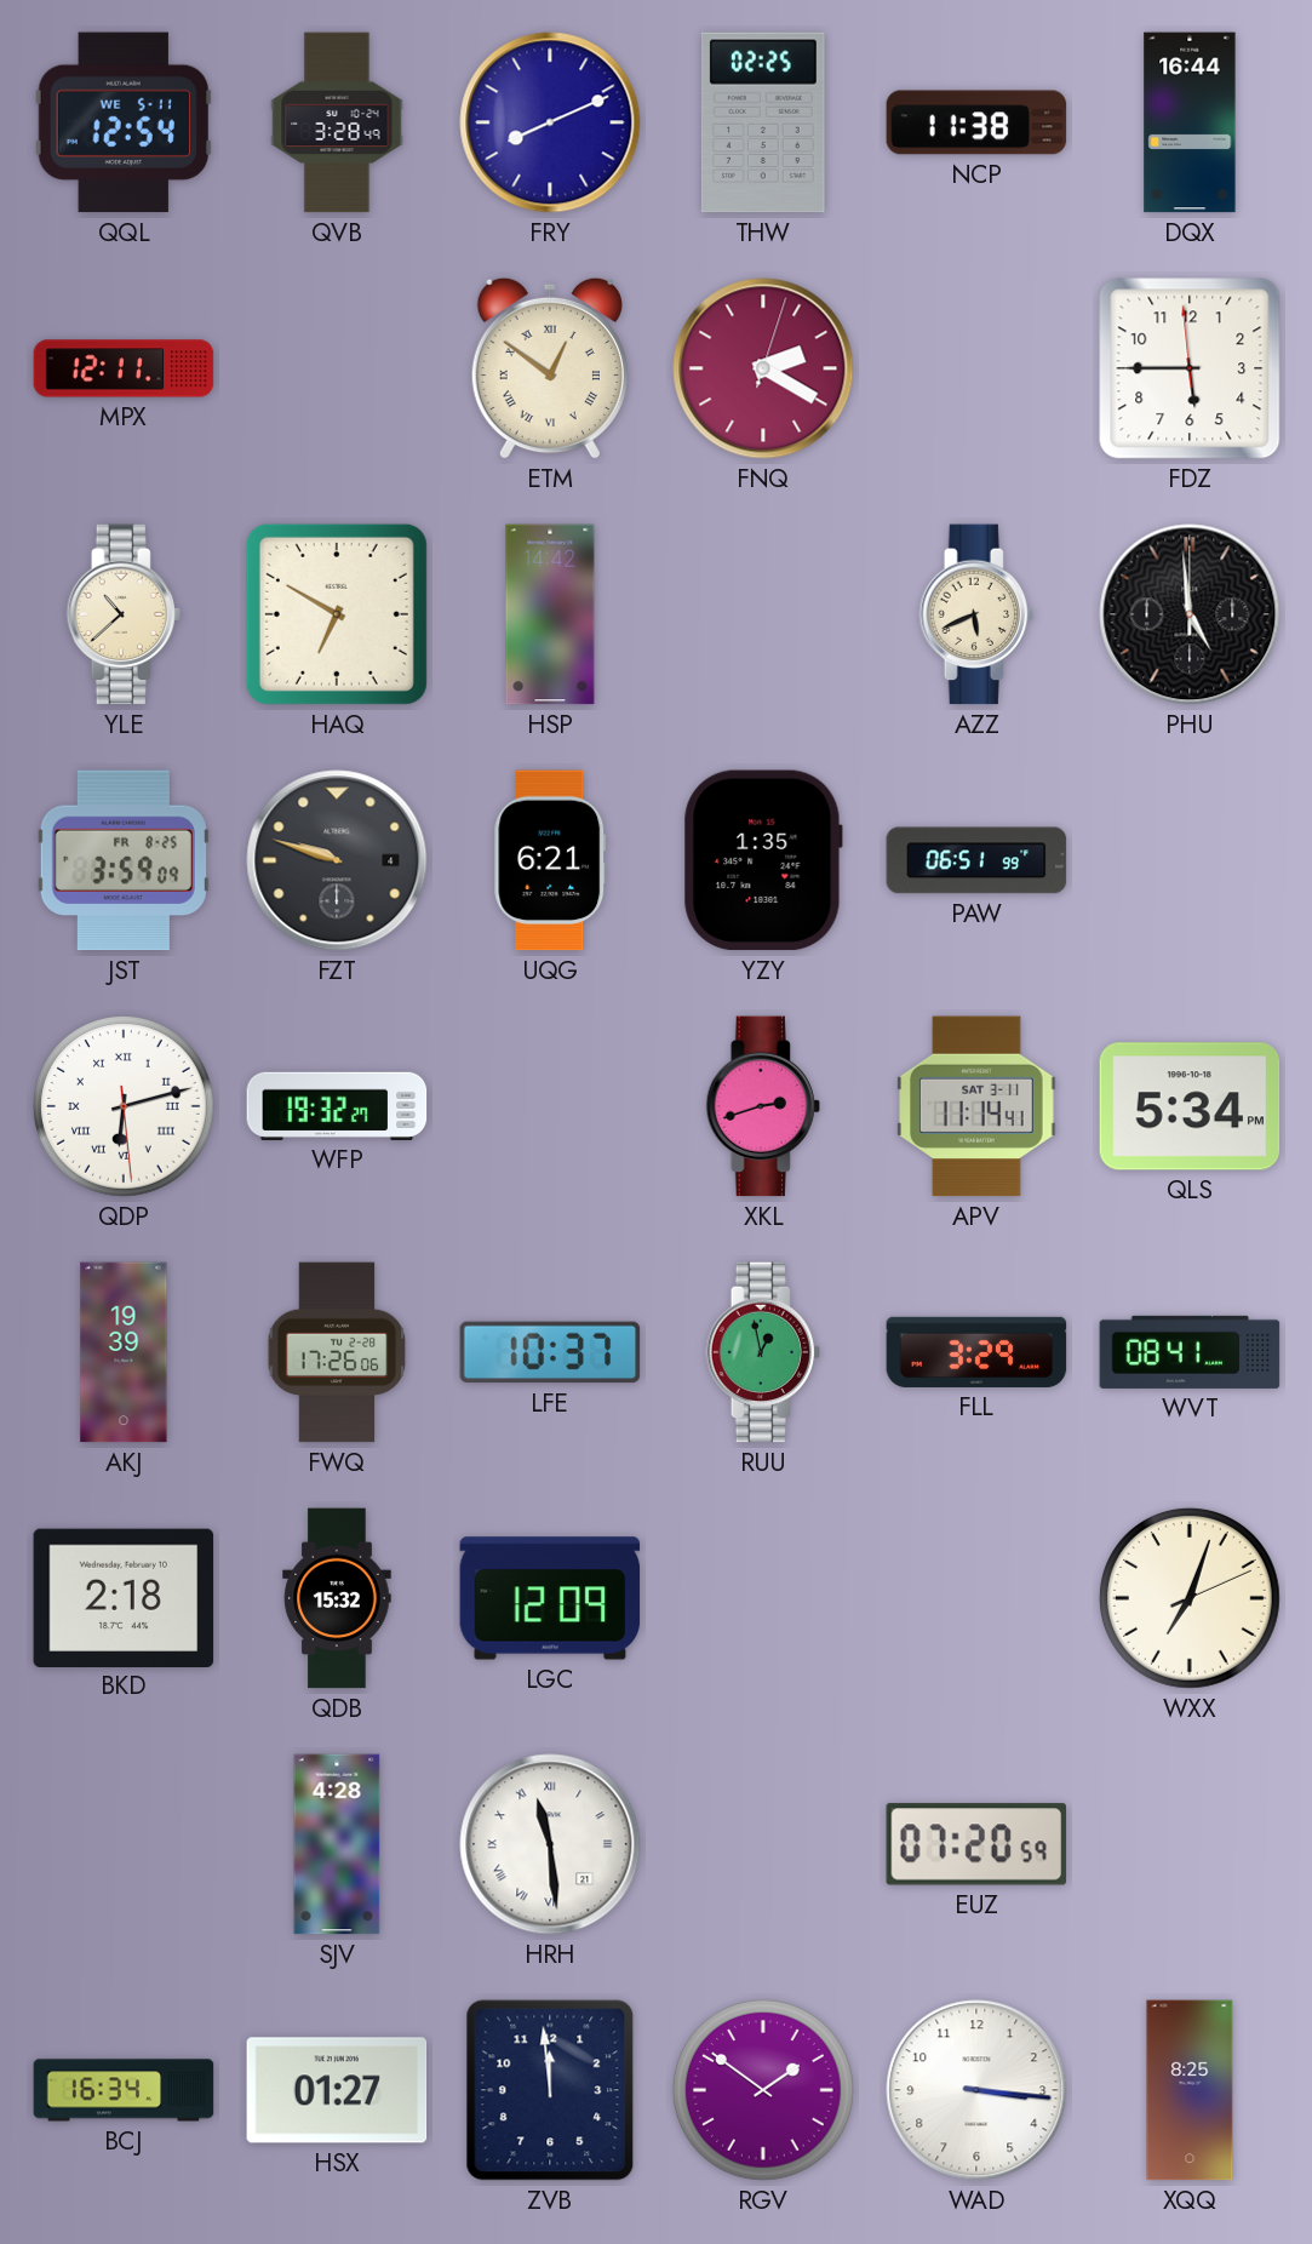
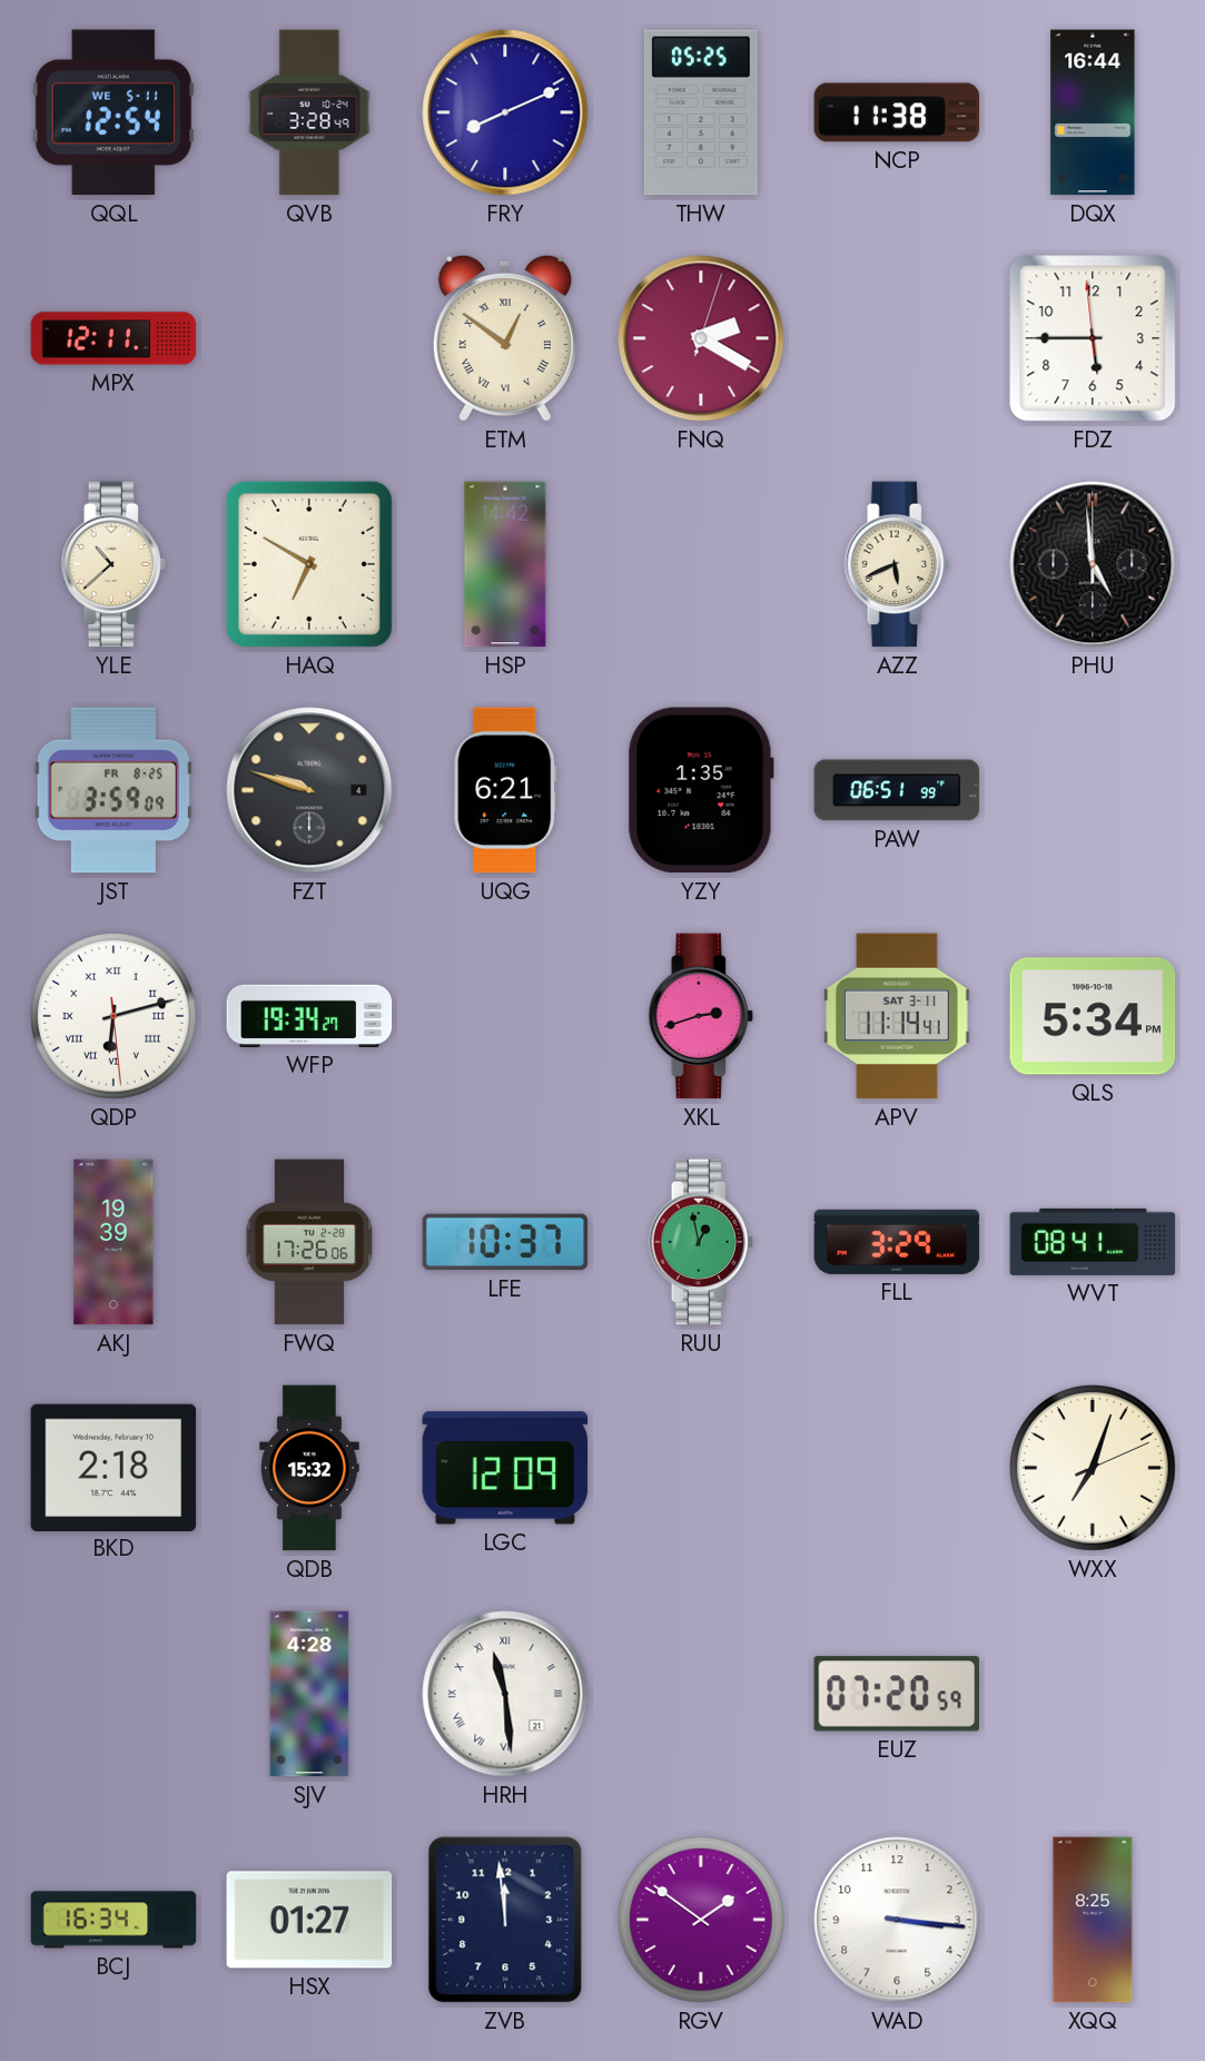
THW: 02:25 -> 05:25
WFP: 19:32 -> 19:34
